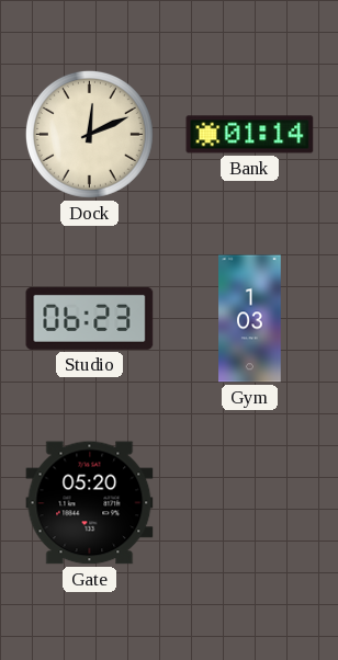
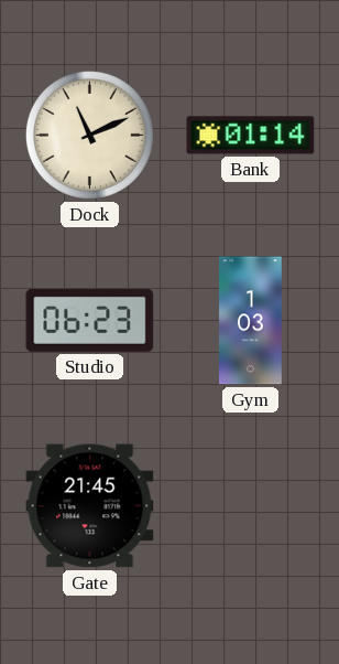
Dock: 12:11 -> 11:11
Gate: 05:20 -> 21:45
